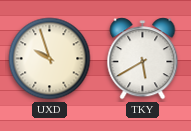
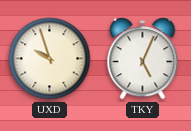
TKY: 5:40 -> 5:04
